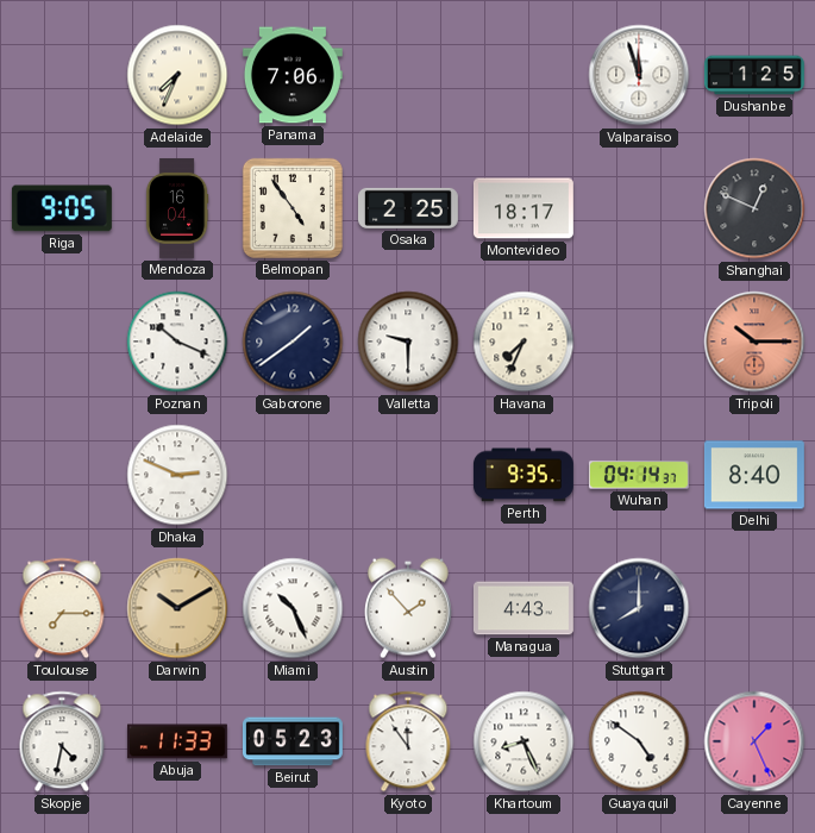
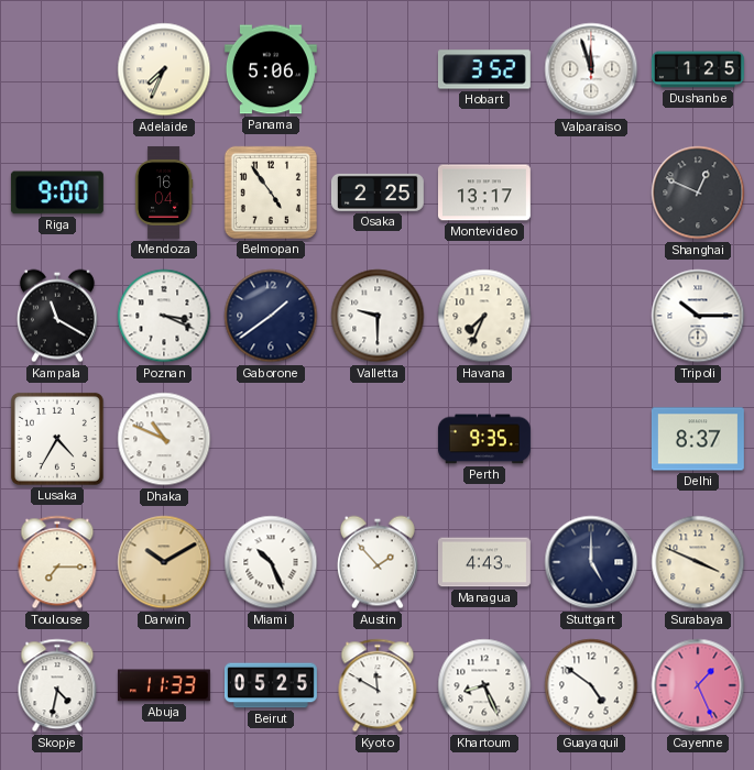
Panama: 7:06 -> 5:06
Hobart: none -> 3:52
Riga: 9:05 -> 9:00
Montevideo: 18:17 -> 13:17
Kampala: none -> 11:20
Poznan: 10:19 -> 3:19
Tripoli dial: salmon -> white
Lusaka: none -> 4:35
Dhaka: 2:49 -> 10:49
Wuhan: 04:14 -> none
Delhi: 8:40 -> 8:37
Stuttgart: 8:00 -> 5:00
Surabaya: none -> 3:49
Beirut: 05:23 -> 05:25
Kyoto: 11:54 -> 11:50
